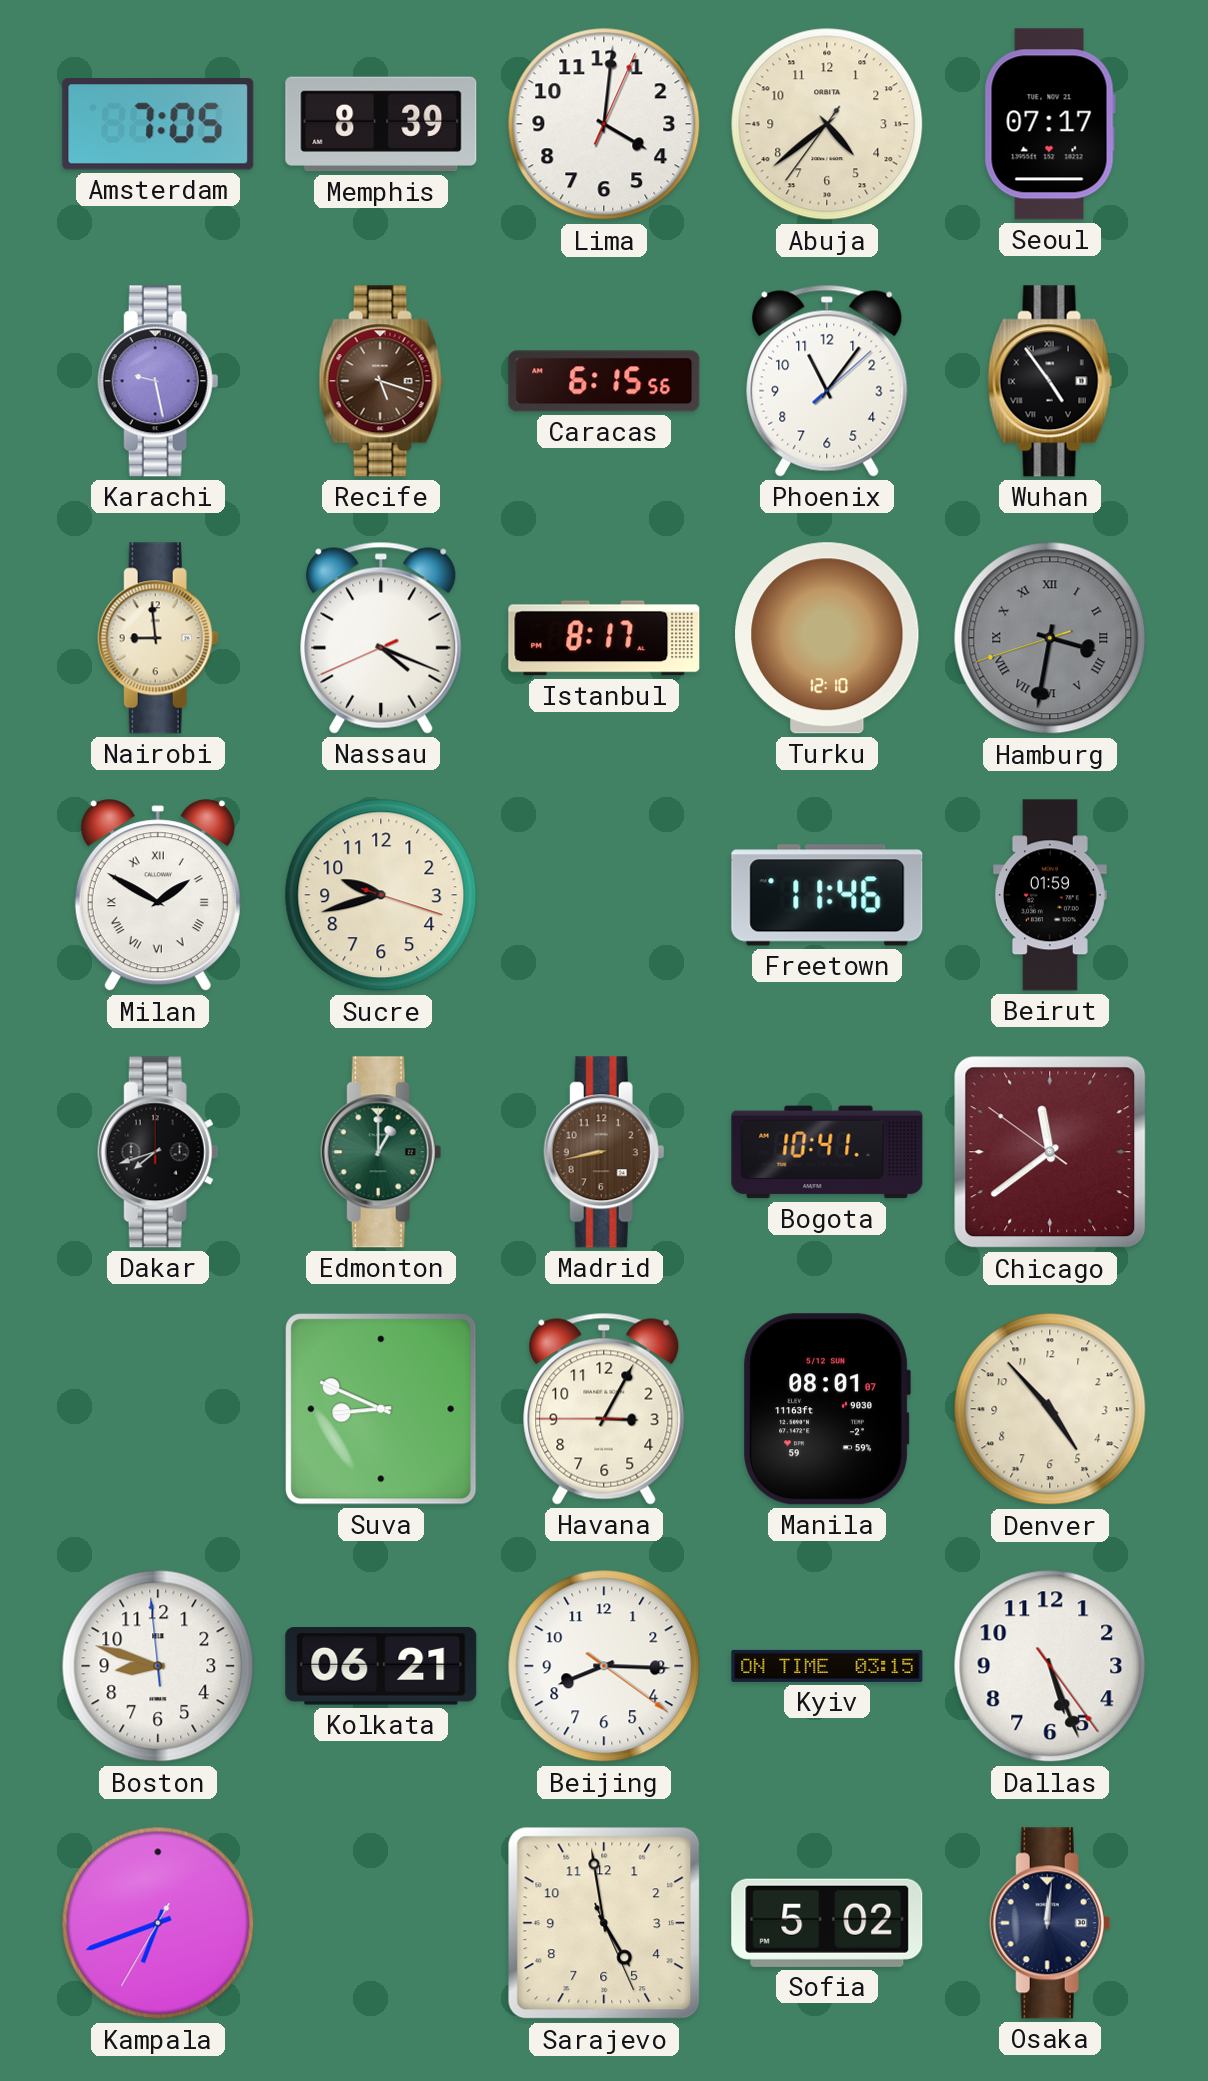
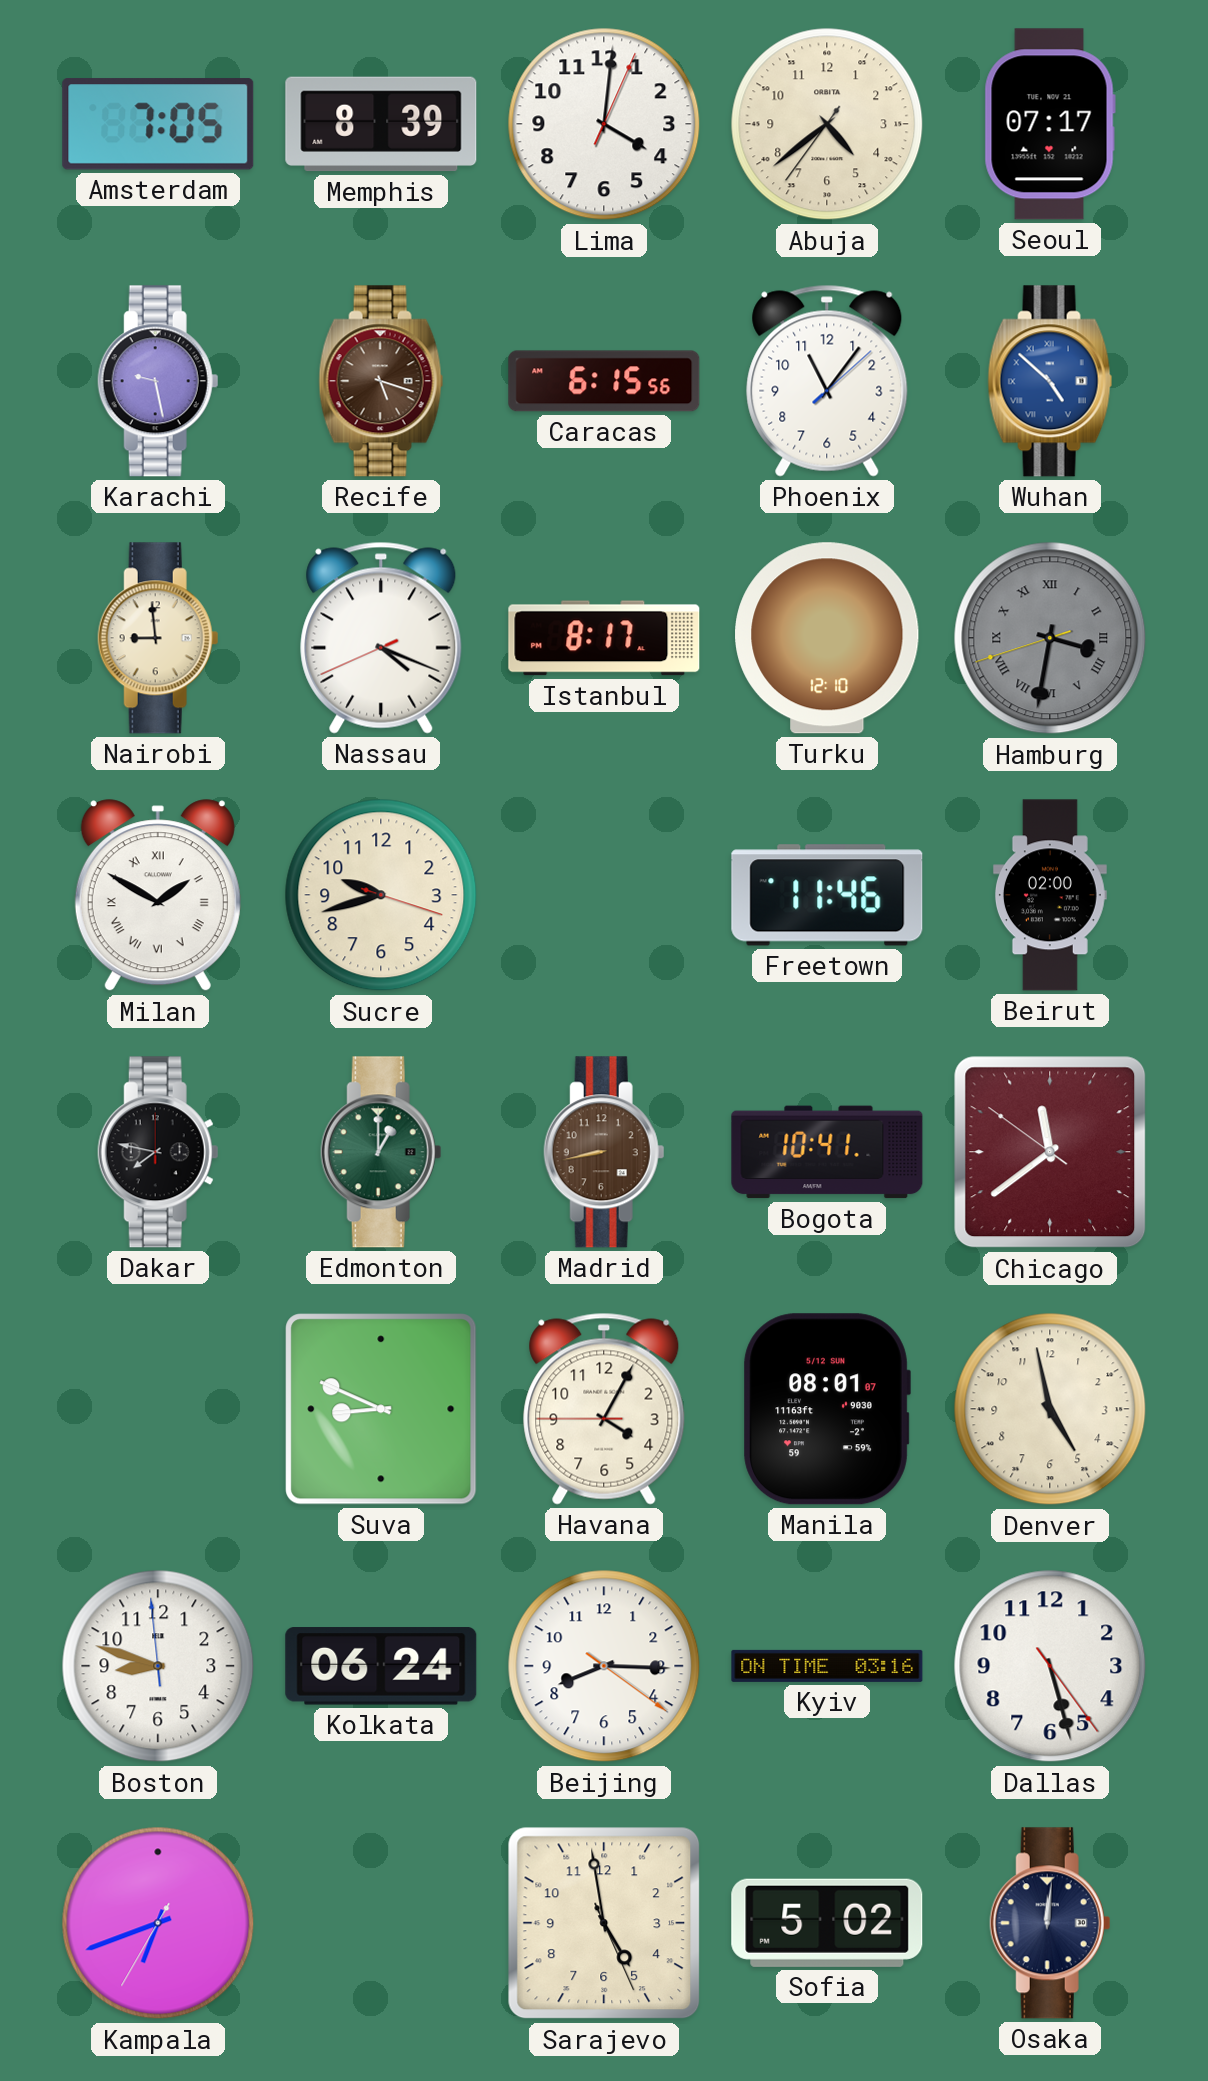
Wuhan: 4:54 -> 4:52
Wuhan dial: black -> blue
Beirut: 01:59 -> 02:00
Dakar: 7:42 -> 7:47
Havana: 3:04 -> 4:04
Denver: 4:53 -> 4:58
Kolkata: 06:21 -> 06:24
Kyiv: 03:15 -> 03:16
Dallas: 5:26 -> 5:27
